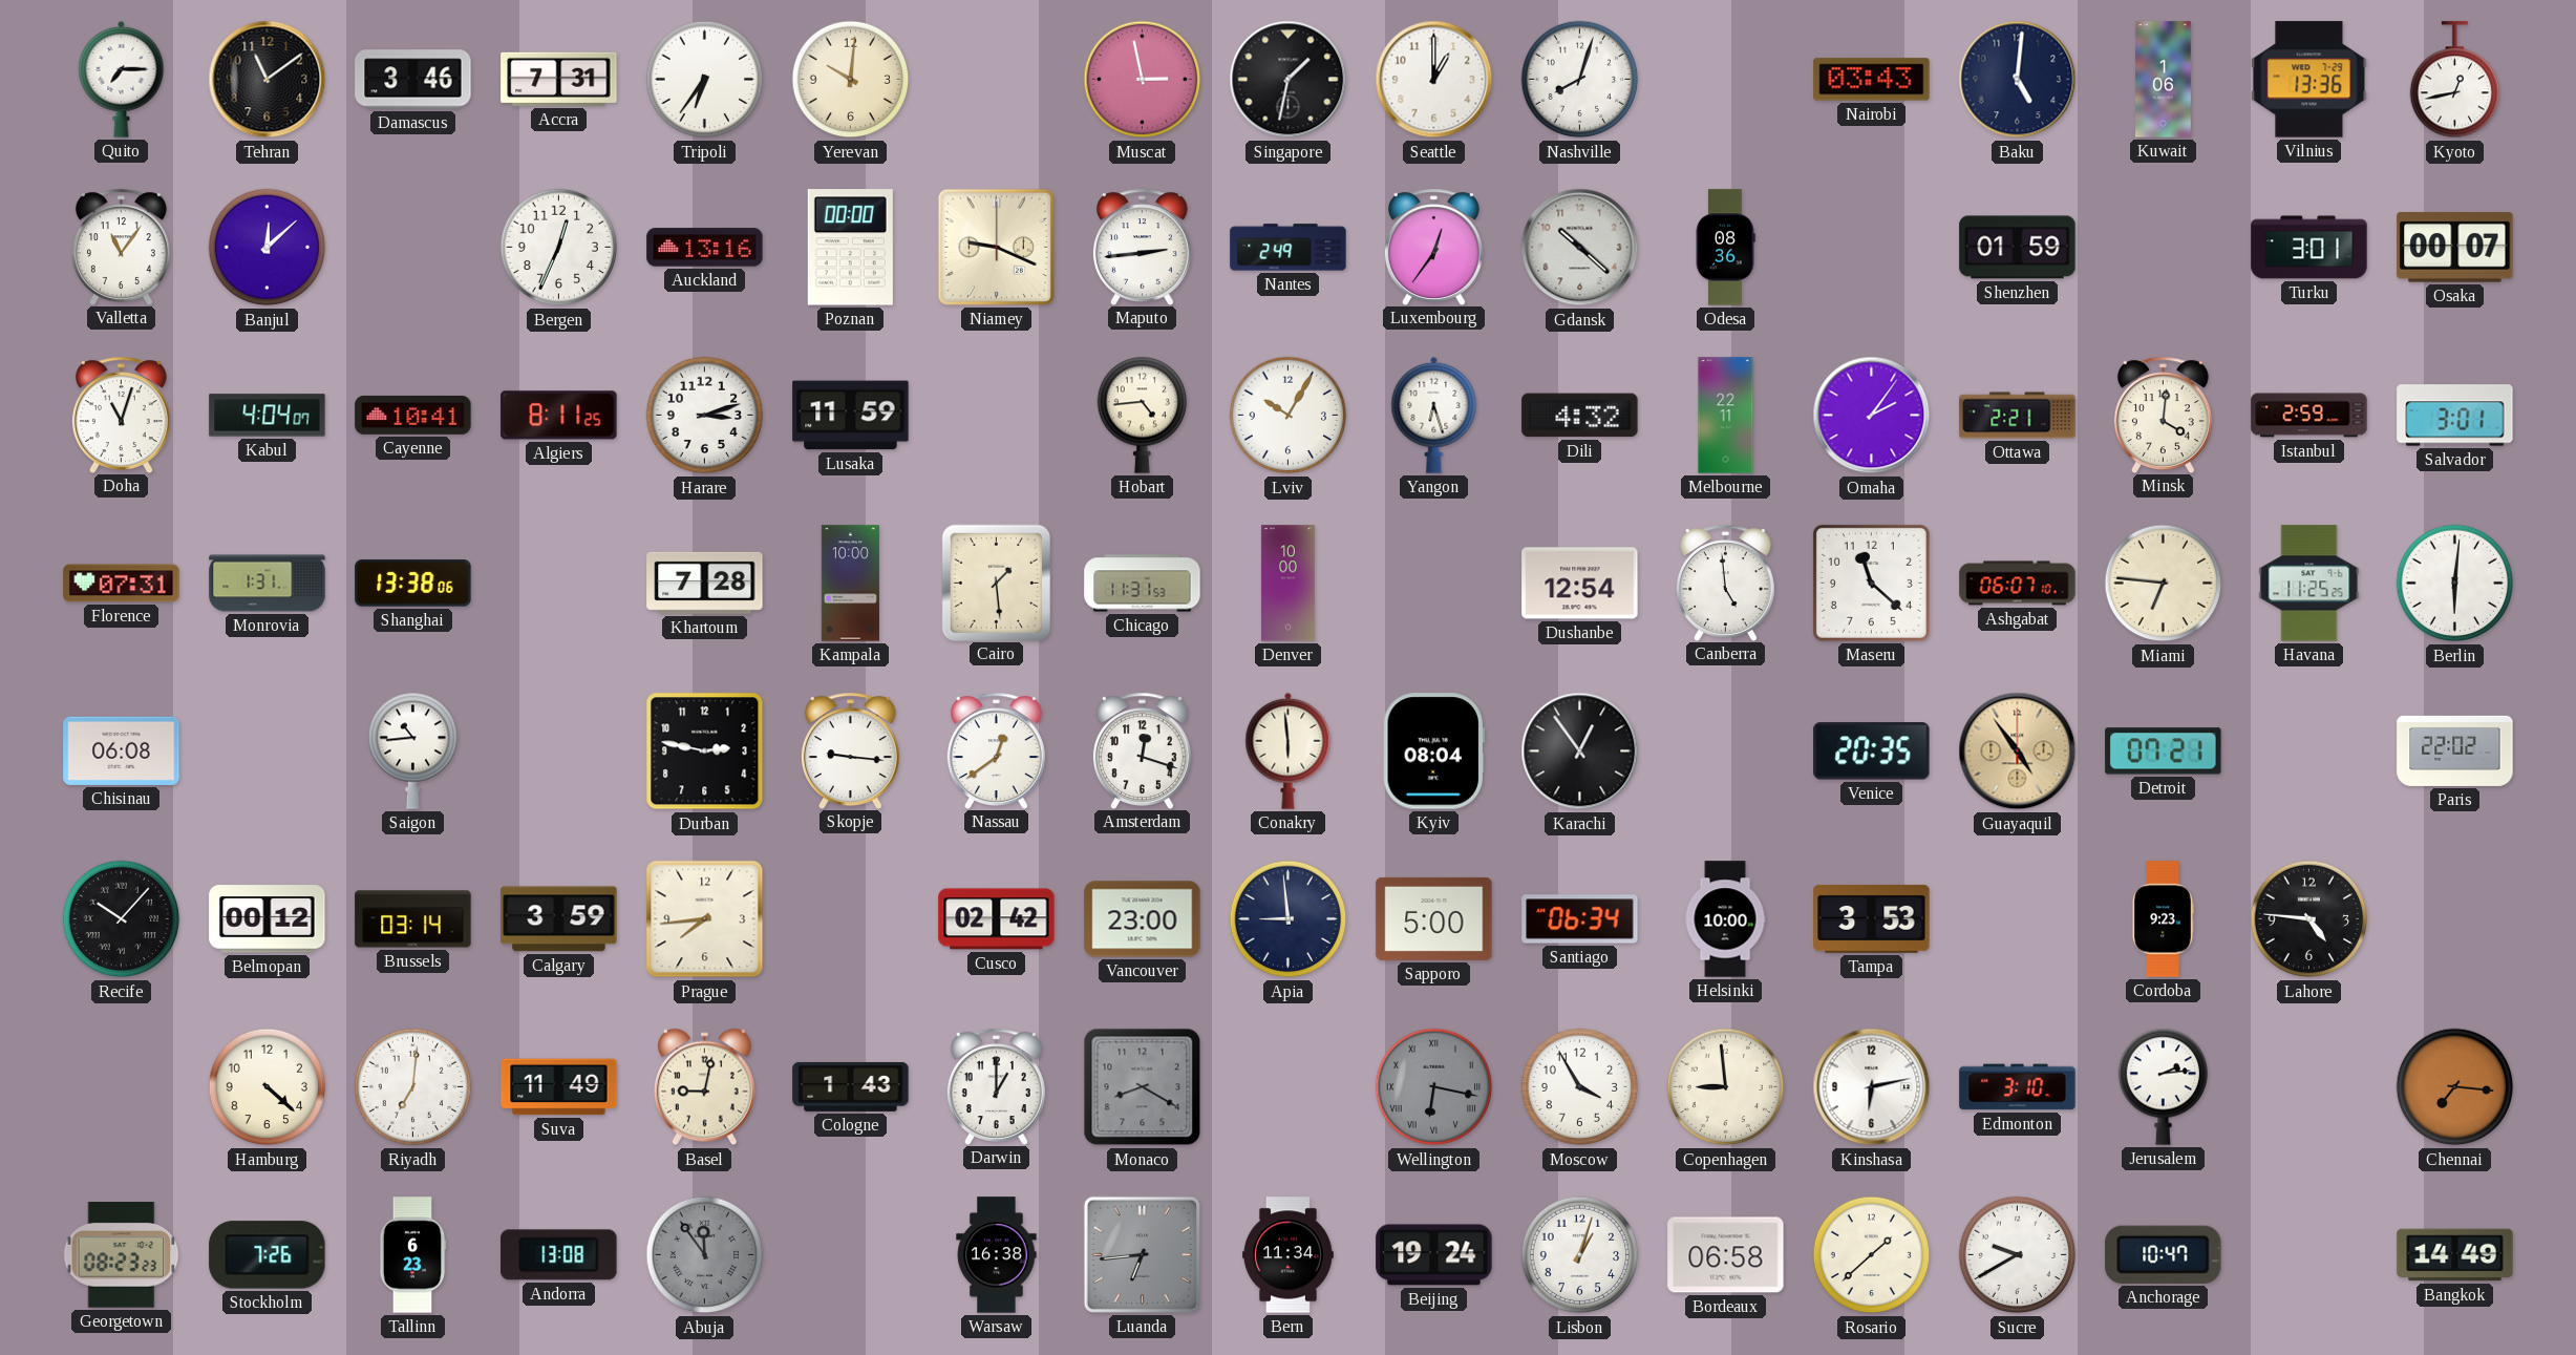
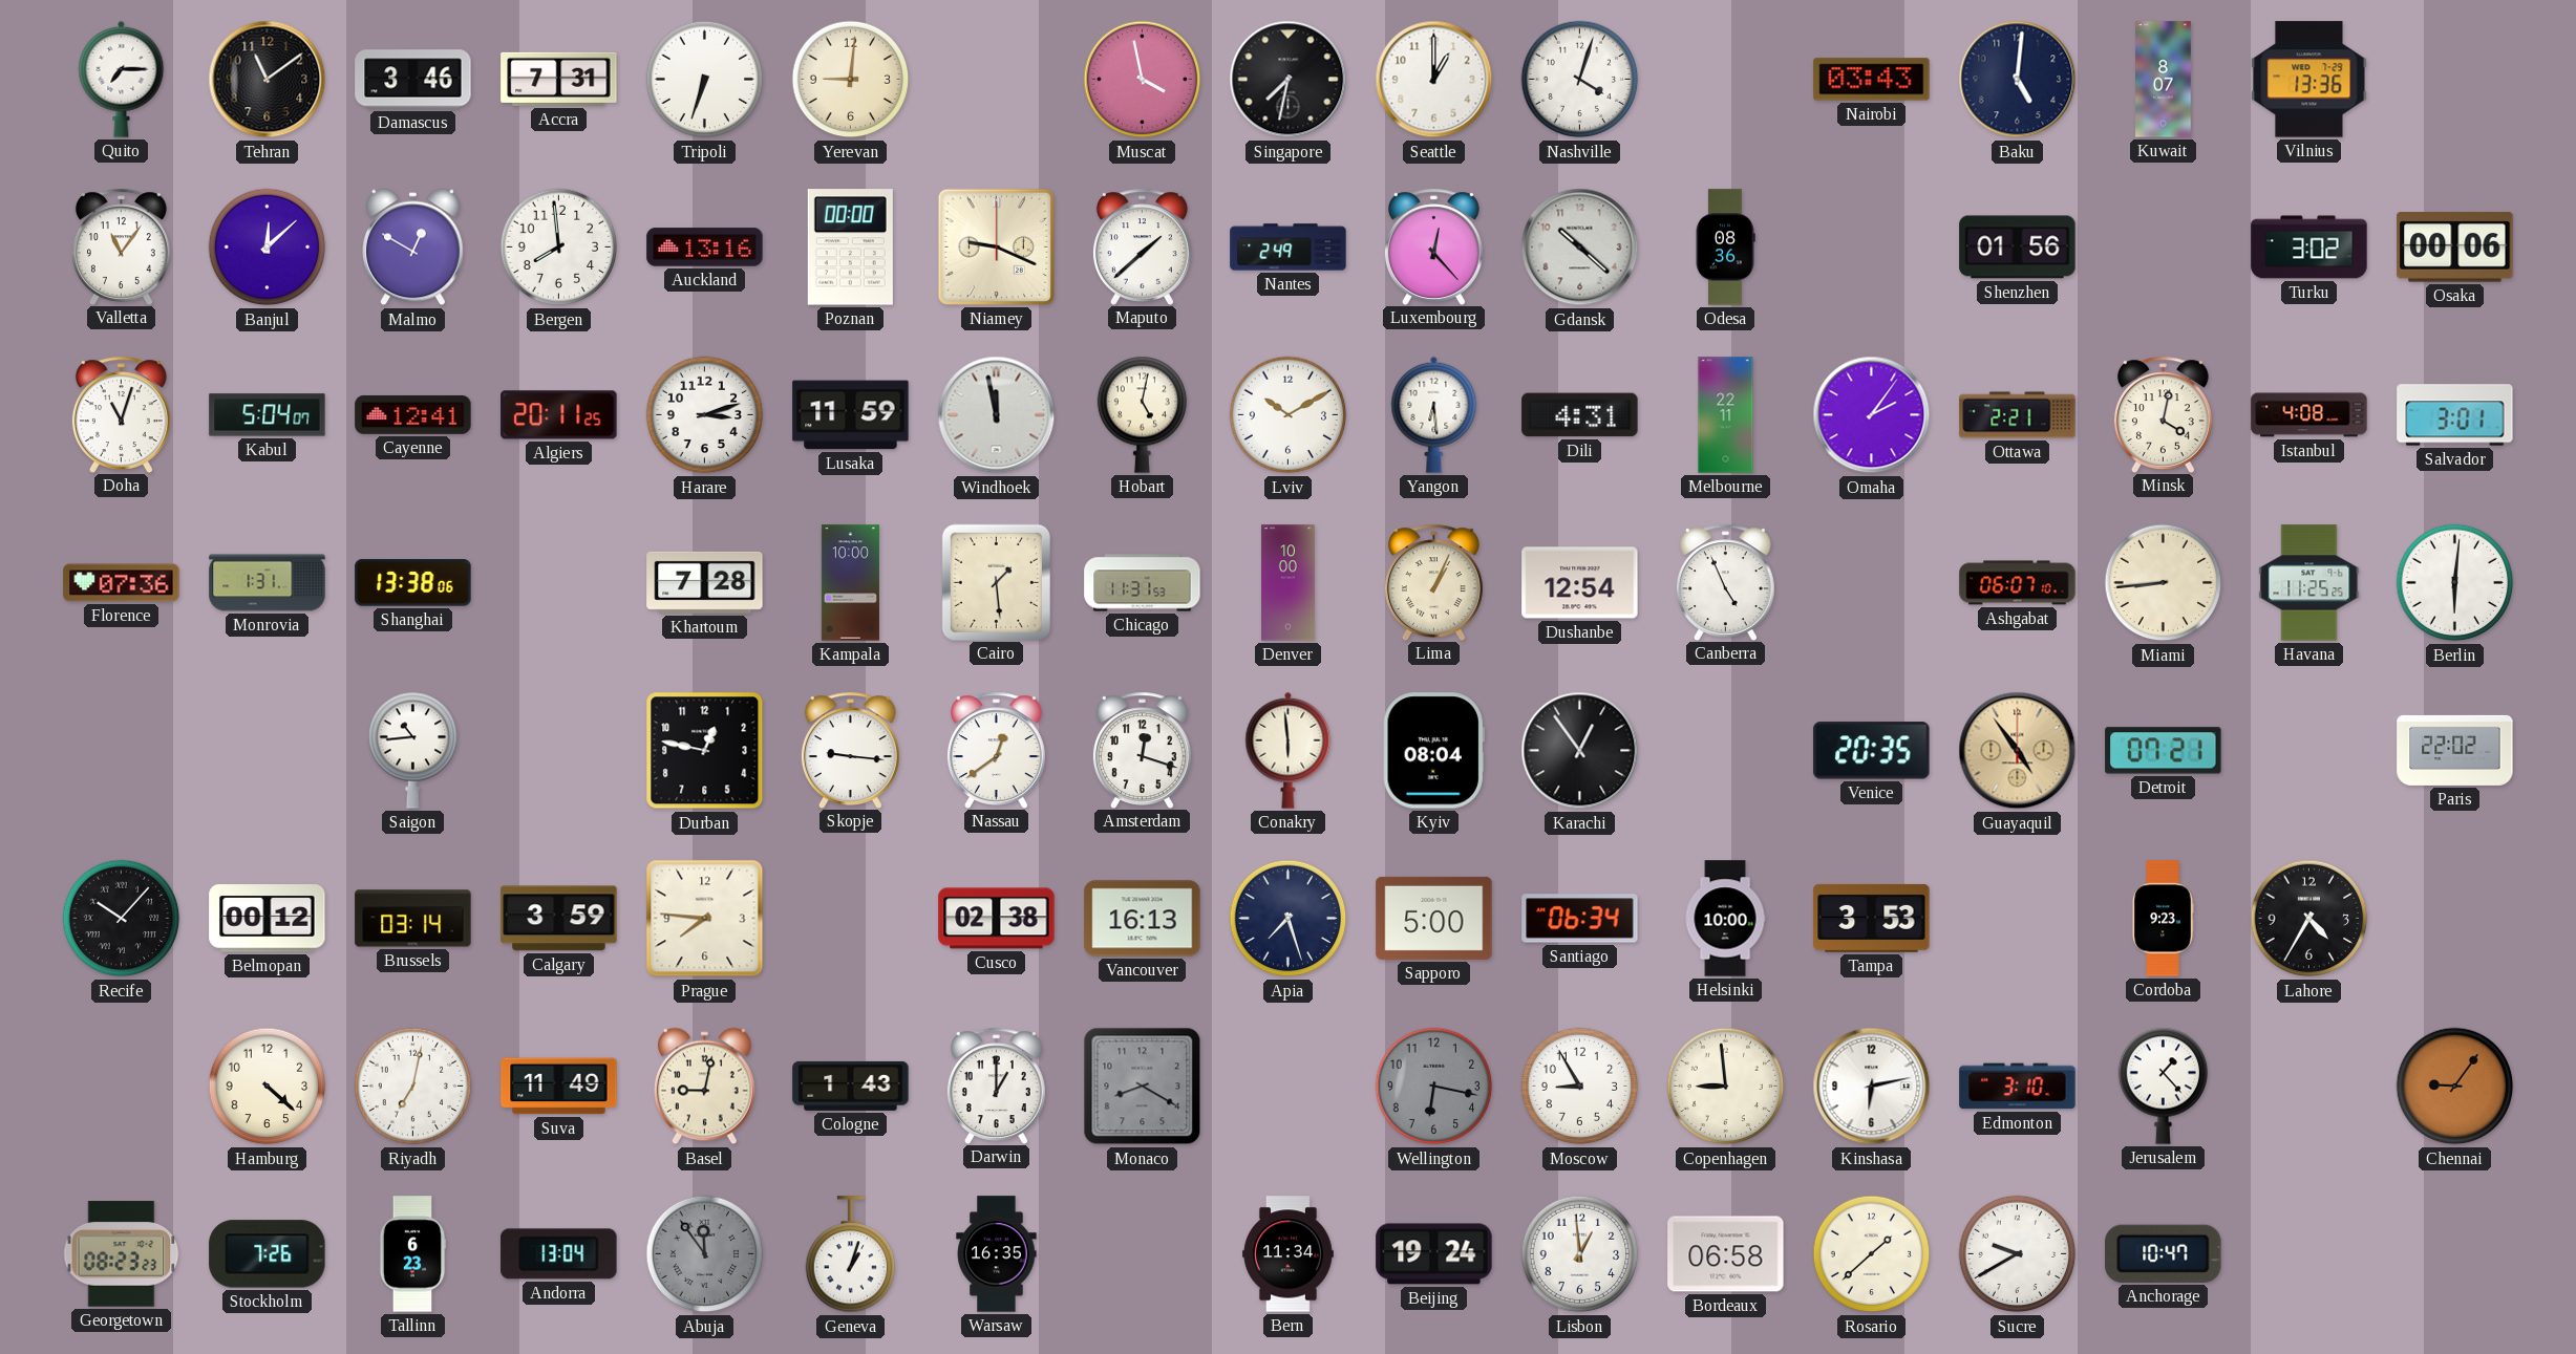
Tripoli: 6:36 -> 6:33
Yerevan: 10:01 -> 9:01
Muscat: 2:58 -> 3:58
Singapore: 1:32 -> 7:32
Nashville: 8:03 -> 4:03
Kuwait: 1:06 -> 8:07
Kyoto: 12:43 -> none
Malmo: none -> 12:50
Bergen: 12:34 -> 7:59
Maputo: 2:44 -> 1:38
Luxembourg: 12:36 -> 12:23
Shenzhen: 01:59 -> 01:56
Turku: 3:01 -> 3:02
Osaka: 00:07 -> 00:06
Kabul: 4:04 -> 5:04
Cayenne: 10:41 -> 12:41
Algiers: 8:11 -> 20:11
Windhoek: none -> 11:58
Hobart: 4:44 -> 5:02
Lviv: 10:05 -> 10:10
Yangon: 6:27 -> 6:29
Dili: 4:32 -> 4:31
Minsk: 4:01 -> 4:02
Istanbul: 2:59 -> 4:08
Florence: 07:31 -> 07:36
Lima: none -> 1:04
Canberra: 4:59 -> 4:56
Maseru: 11:22 -> none
Miami: 6:46 -> 8:44
Chisinau: 06:08 -> none
Durban: 2:47 -> 12:47
Prague: 7:44 -> 7:46
Cusco: 02:42 -> 02:38
Vancouver: 23:00 -> 16:13
Apia: 8:59 -> 7:27
Lahore: 4:46 -> 4:35
Riyadh: 7:01 -> 7:02
Wellington numerals: Roman -> Arabic
Moscow: 3:55 -> 8:55
Jerusalem: 2:14 -> 1:23
Chennai: 7:16 -> 9:06
Andorra: 13:08 -> 13:04
Geneva: none -> 1:03
Warsaw: 16:38 -> 16:35
Luanda: 6:44 -> none
Lisbon: 1:03 -> 12:59
Bangkok: 14:49 -> none
